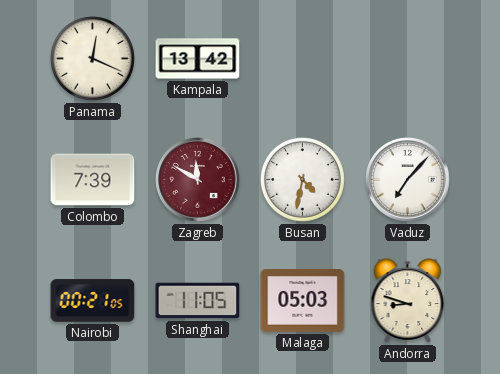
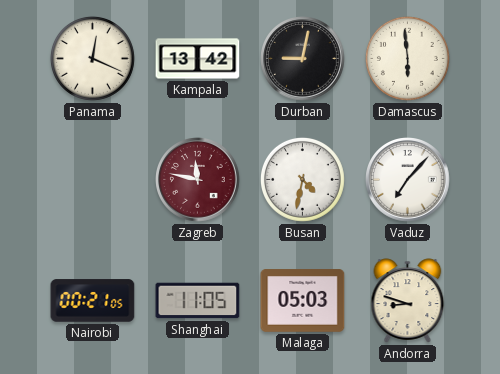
Durban: none -> 9:02
Damascus: none -> 5:59
Colombo: 7:39 -> none
Zagreb: 11:50 -> 11:47
